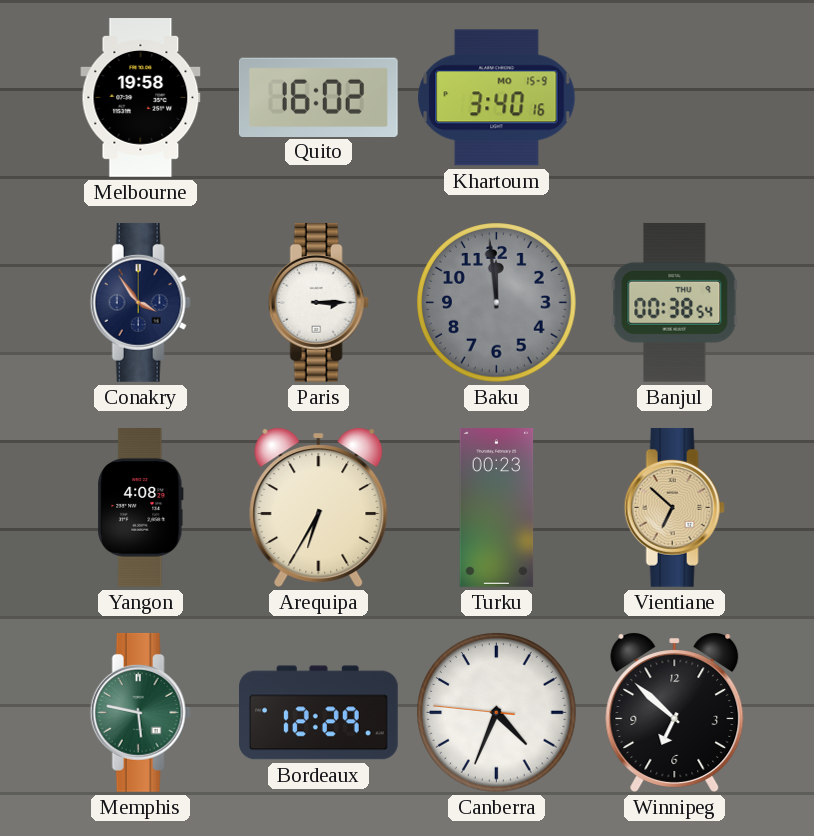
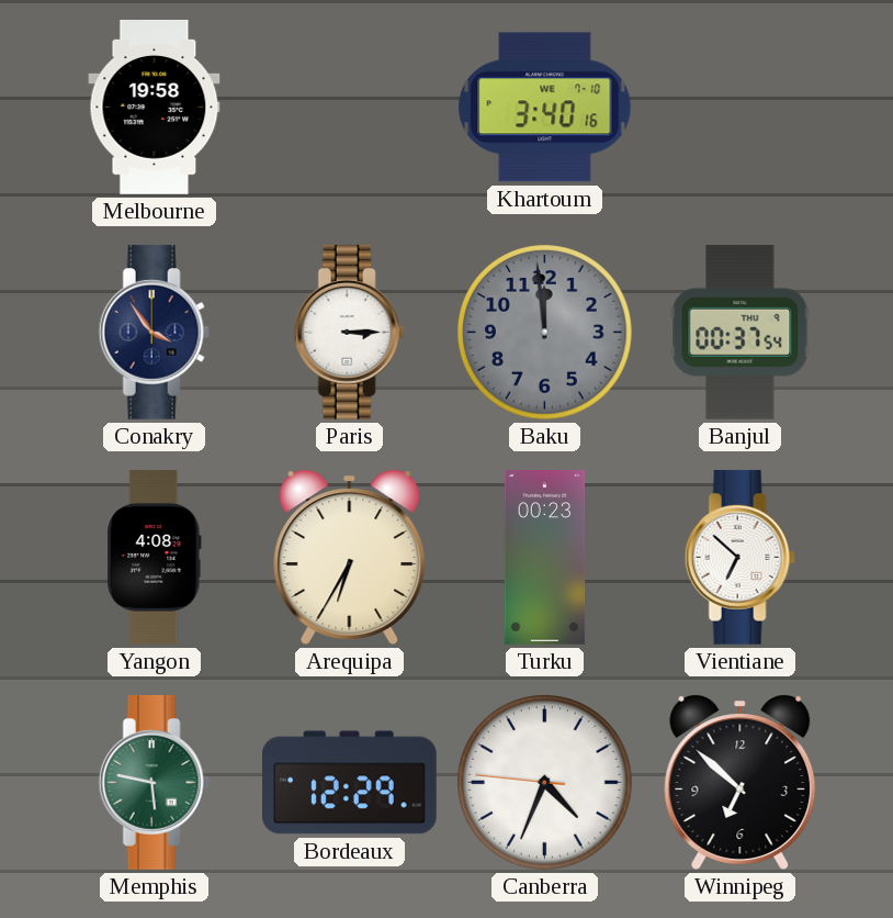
Quito: 16:02 -> none
Khartoum date: MO 15-9 -> WE 7-10
Banjul: 00:38 -> 00:37
Vientiane dial: champagne -> white
